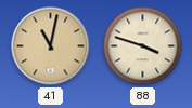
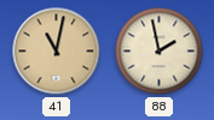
88: 3:48 -> 1:58
